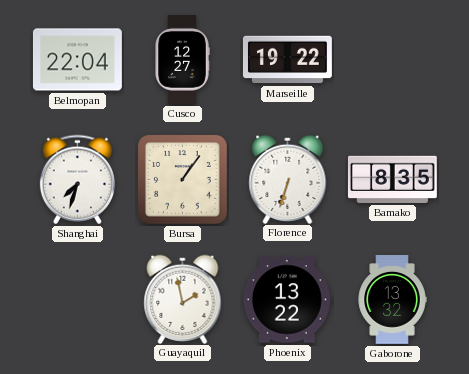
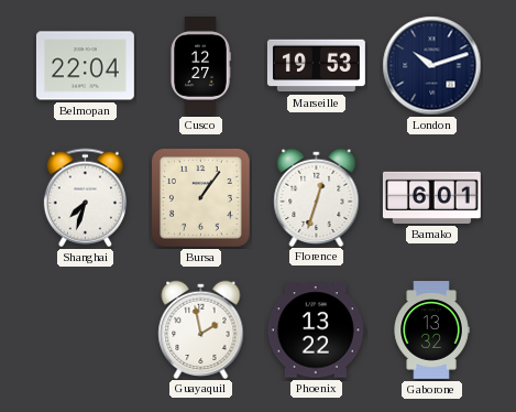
Marseille: 19:22 -> 19:53
London: none -> 10:12
Florence: 6:33 -> 12:33
Bamako: 8:35 -> 6:01
